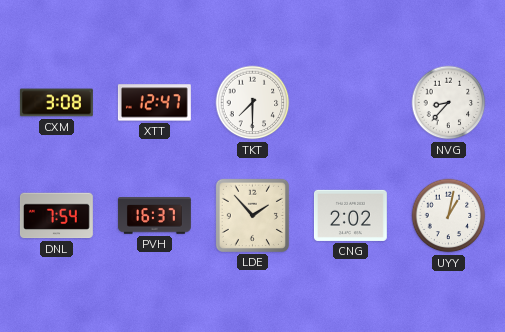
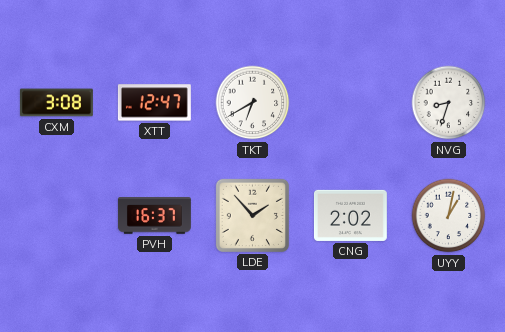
TKT: 7:30 -> 6:40
NVG: 8:37 -> 8:33
DNL: 7:54 -> none
